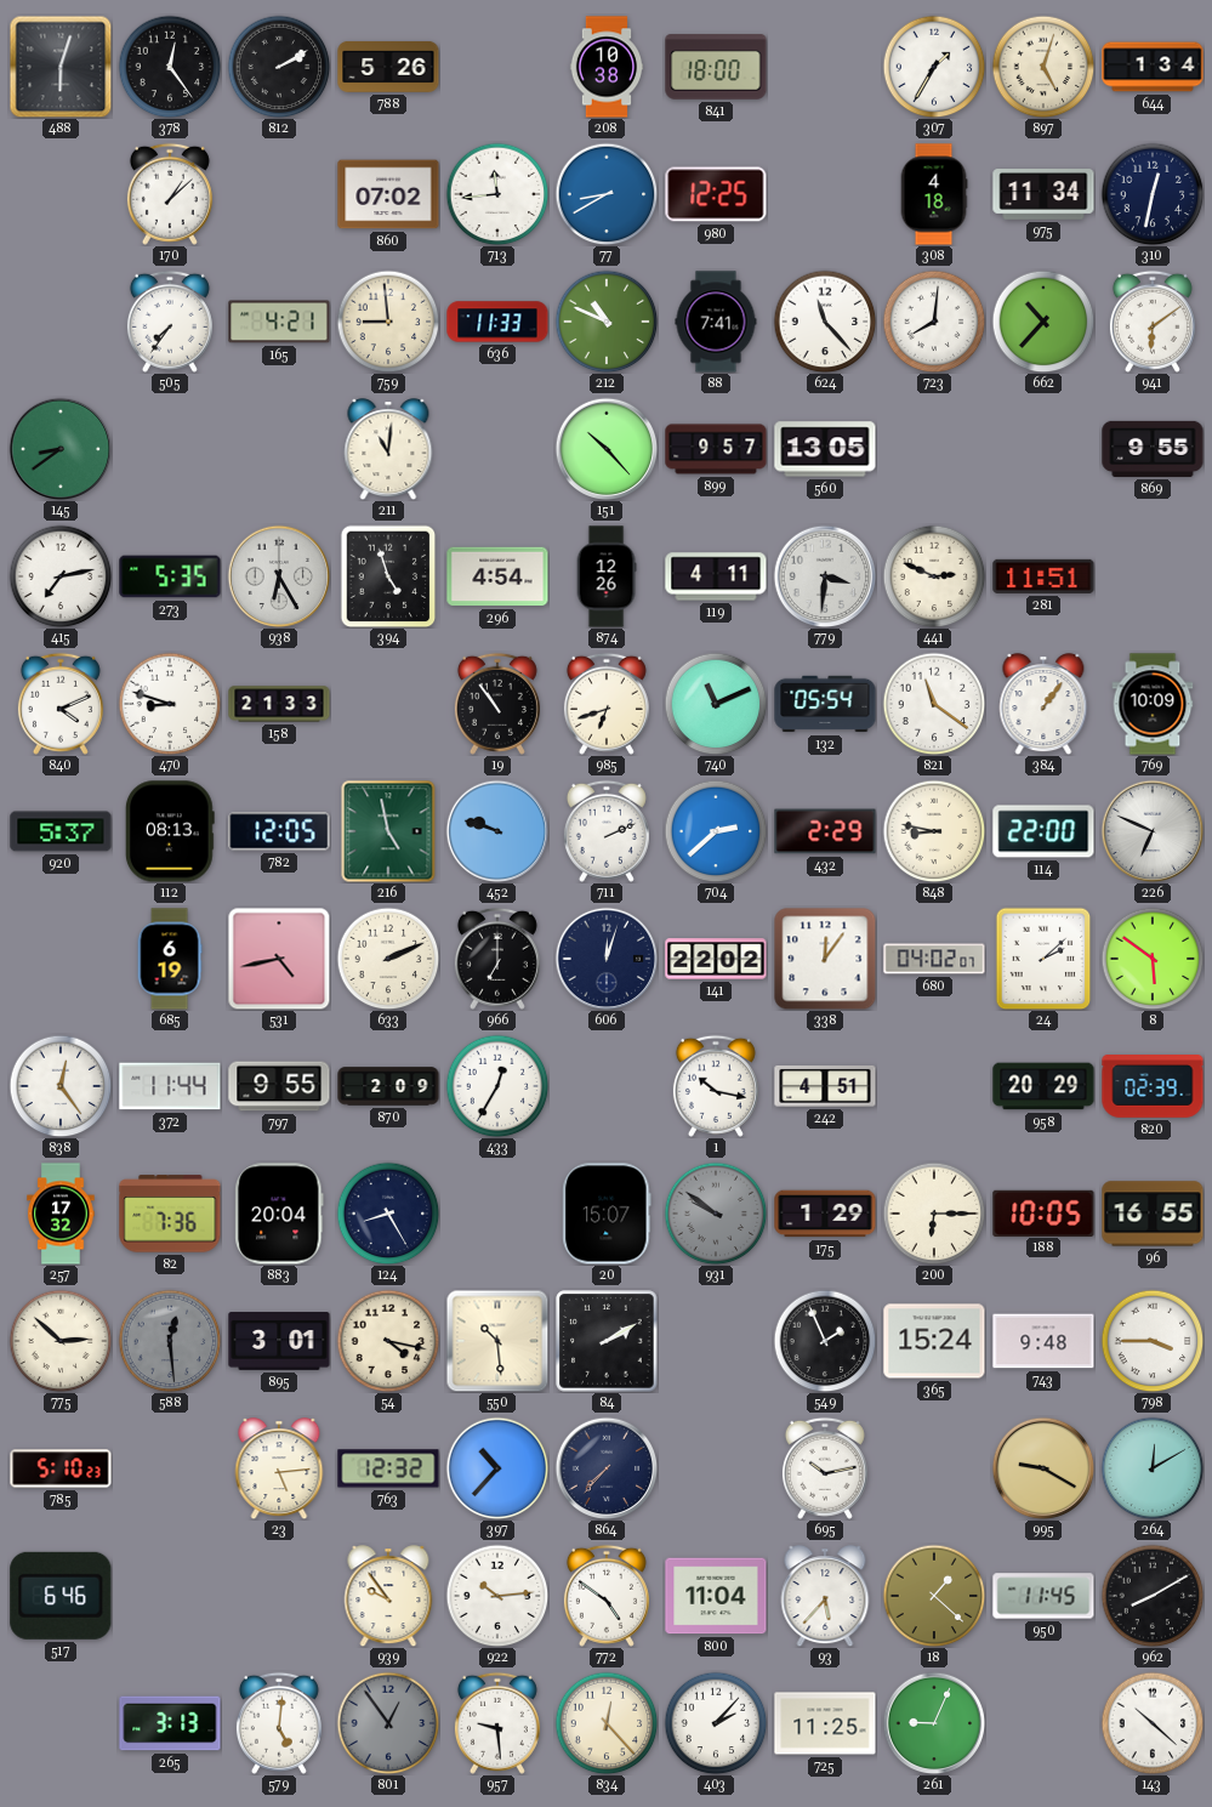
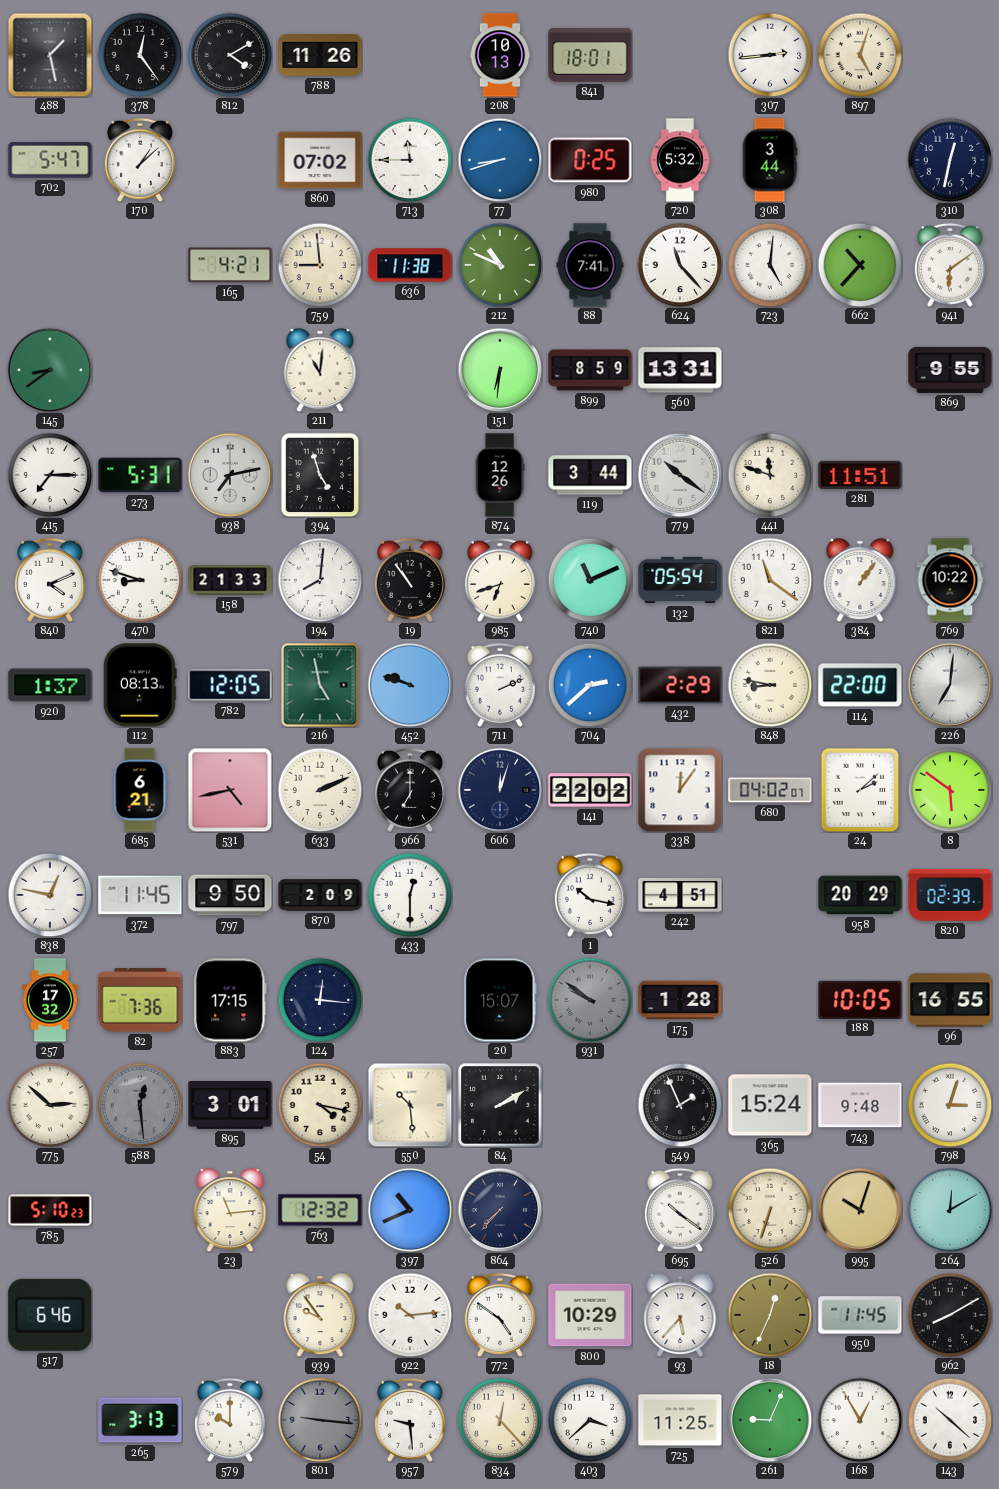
488: 6:03 -> 1:28
812: 2:10 -> 4:10
788: 5:26 -> 11:26
208: 10:38 -> 10:13
841: 18:00 -> 18:01
307: 1:35 -> 2:44
644: 1:34 -> none
702: none -> 5:47
713: 11:44 -> 11:45
77: 8:40 -> 8:42
980: 12:25 -> 0:25
720: none -> 5:32
308: 4:18 -> 3:44
975: 11:34 -> none
505: 7:36 -> none
636: 11:33 -> 11:38
723: 8:01 -> 5:01
151: 10:23 -> 6:31
899: 9:57 -> 8:59
560: 13:05 -> 13:31
415: 7:13 -> 7:15
273: 5:35 -> 5:31
938: 6:25 -> 7:13
296: 4:54 -> none
119: 4:11 -> 3:44
779: 3:31 -> 10:21
441: 2:49 -> 11:48
194: none -> 8:01
769: 10:09 -> 10:22
920: 5:37 -> 1:37
226: 6:49 -> 7:01
685: 6:19 -> 6:21
838: 12:24 -> 12:47
372: 11:44 -> 11:45
797: 9:55 -> 9:50
433: 12:35 -> 12:30
883: 20:04 -> 17:15
124: 8:25 -> 12:16
175: 1:29 -> 1:28
200: 6:15 -> none
798: 3:45 -> 3:03
23: 5:14 -> 11:14
397: 10:37 -> 10:41
695: 10:13 -> 10:21
526: none -> 6:33
995: 9:20 -> 10:03
800: 11:04 -> 10:29
18: 1:22 -> 12:34
579: 5:01 -> 10:00
801: 12:54 -> 9:16
403: 2:07 -> 3:38
168: none -> 12:55
